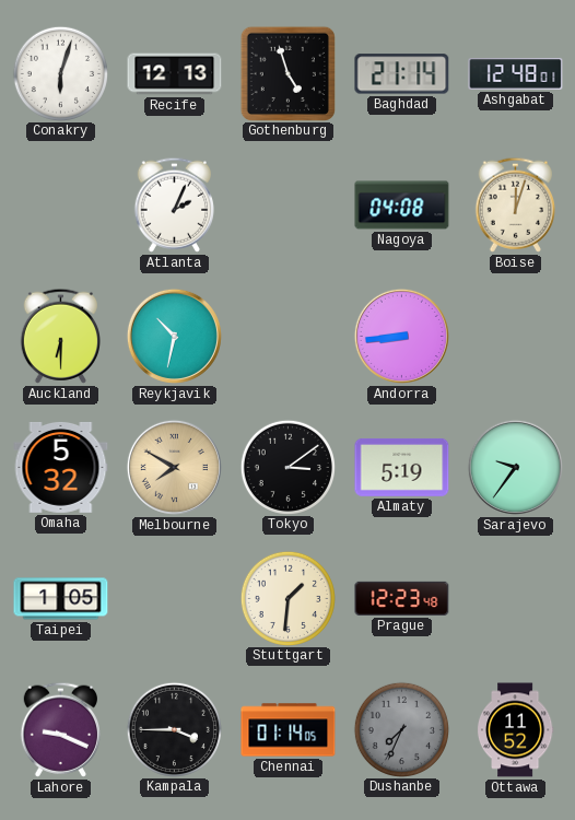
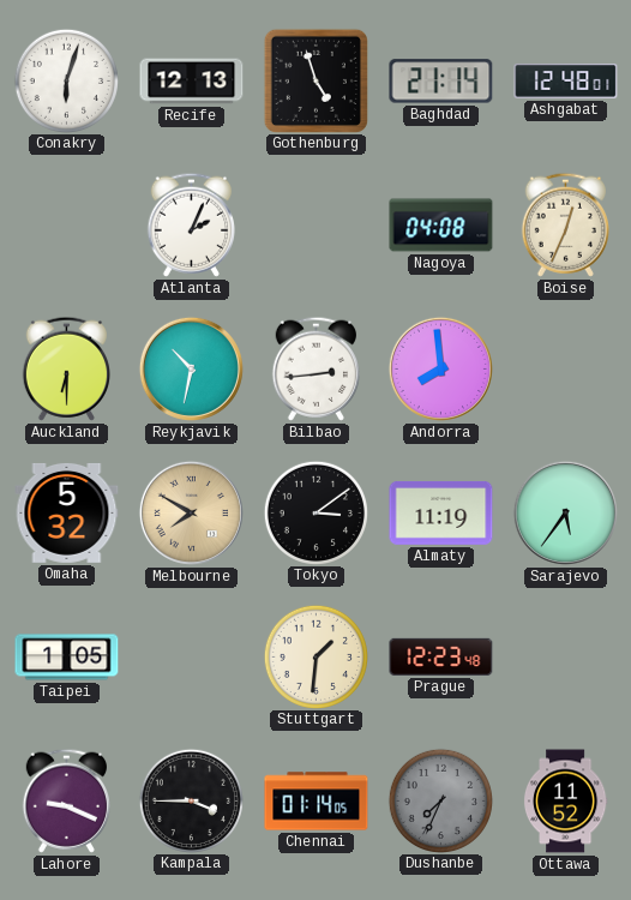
Boise: 12:03 -> 12:34
Bilbao: none -> 2:44
Andorra: 8:44 -> 7:59
Almaty: 5:19 -> 11:19
Sarajevo: 9:36 -> 5:36
